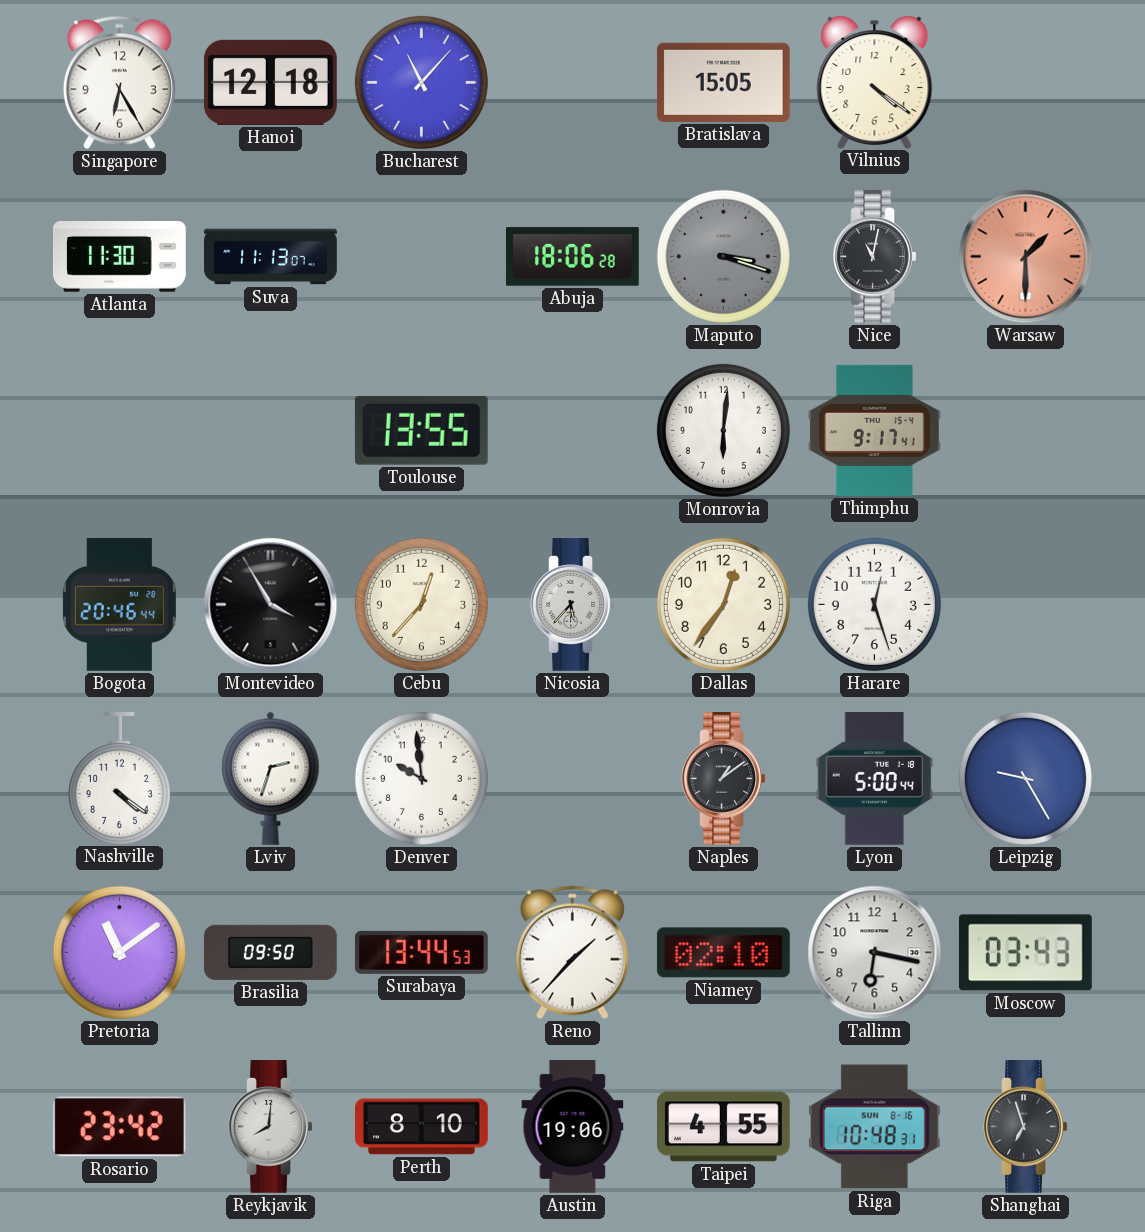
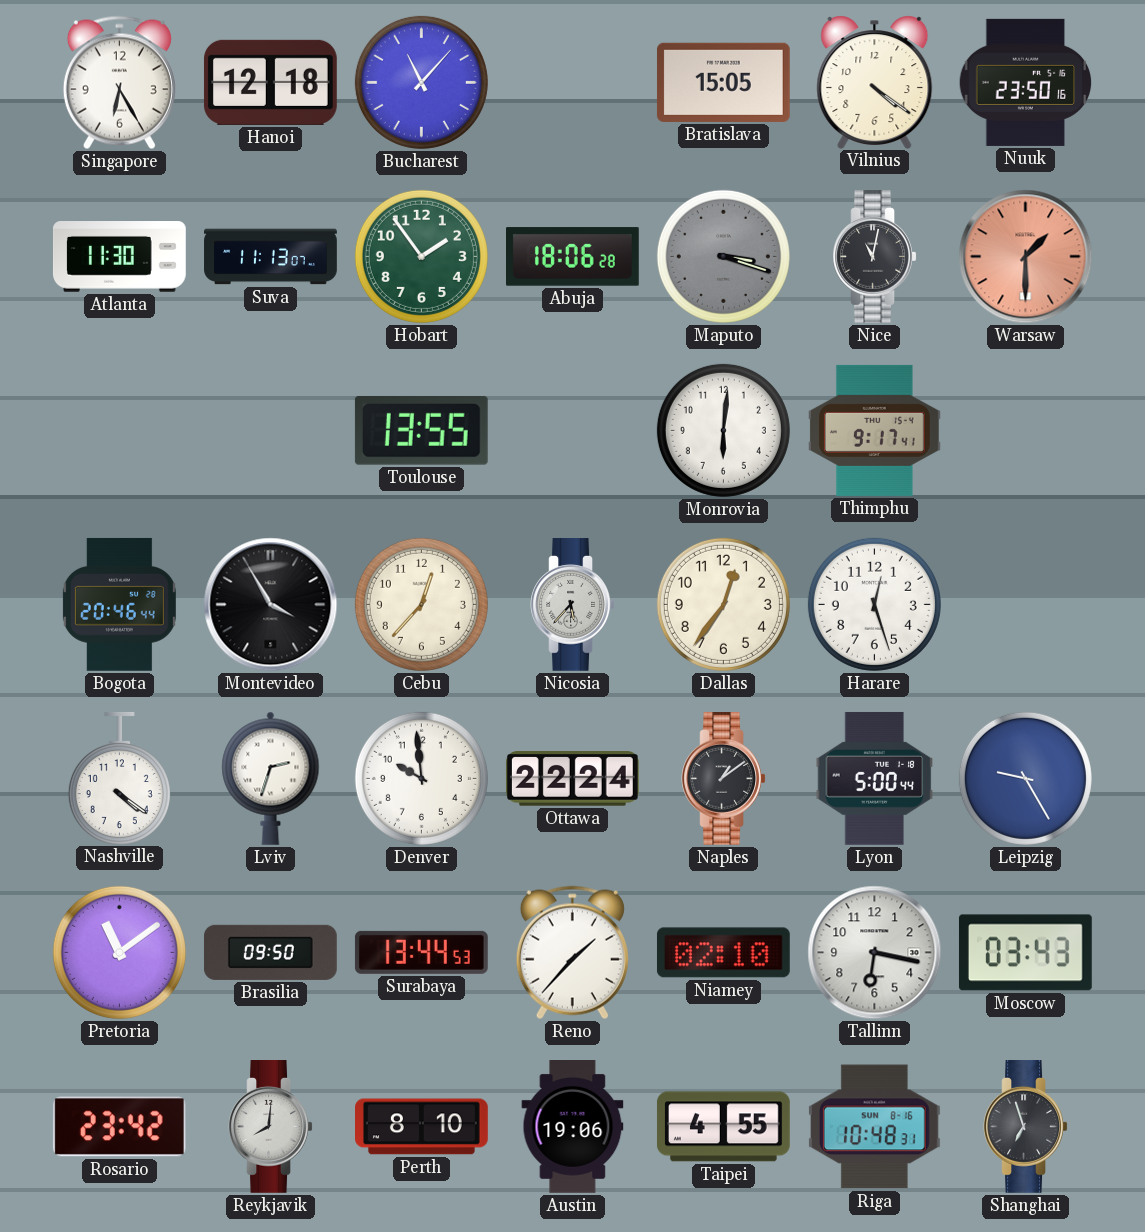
Nuuk: none -> 23:50
Hobart: none -> 1:54
Ottawa: none -> 22:24
